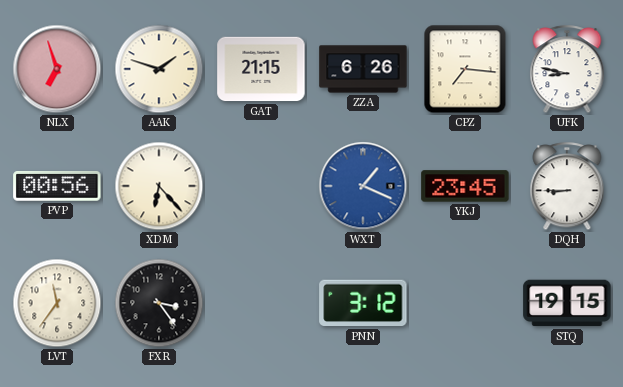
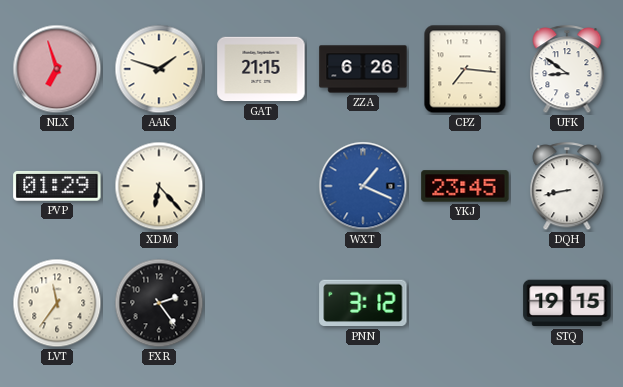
UFK: 8:47 -> 8:51
PVP: 00:56 -> 01:29
DQH: 8:45 -> 8:43
FXR: 3:24 -> 2:24
